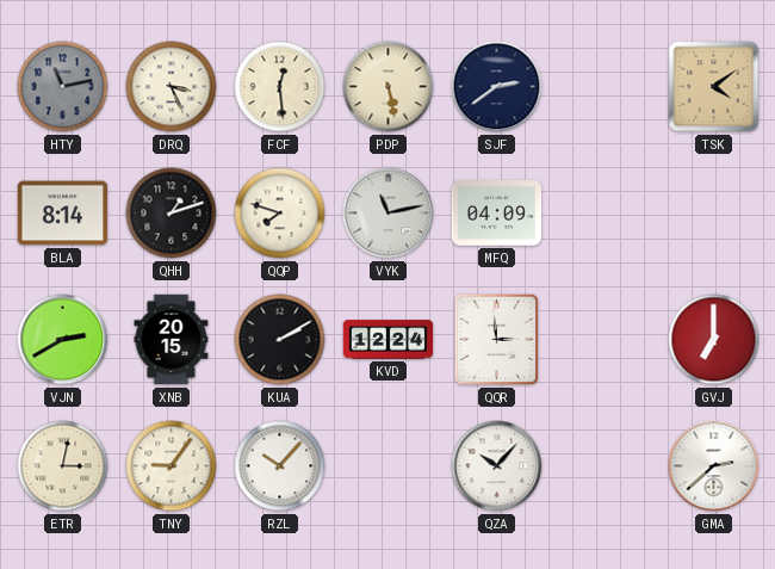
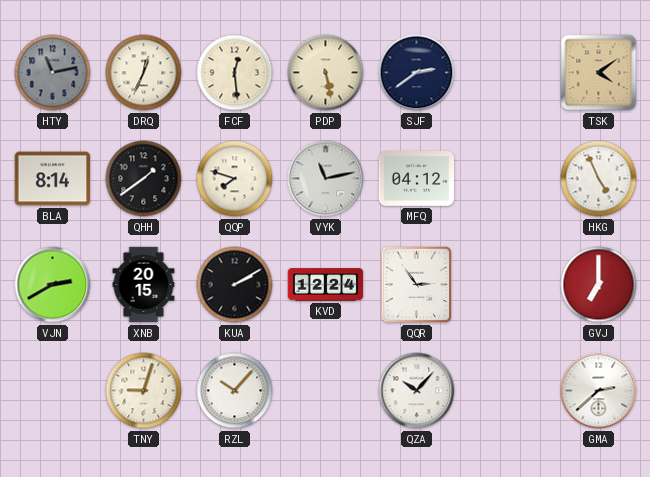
DRQ: 3:26 -> 12:34
QHH: 1:12 -> 1:39
MFQ: 04:09 -> 04:12
HKG: none -> 4:56
QQR: 2:59 -> 2:54
ETR: 3:02 -> none
TNY: 9:06 -> 9:03
